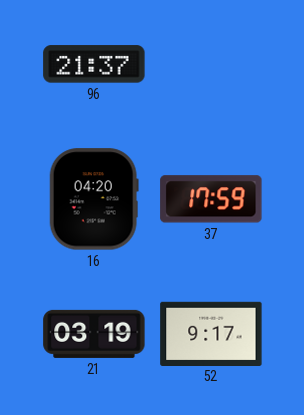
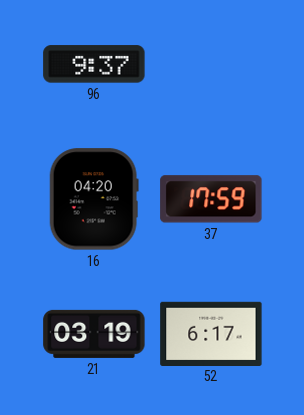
96: 21:37 -> 9:37
52: 9:17 -> 6:17
